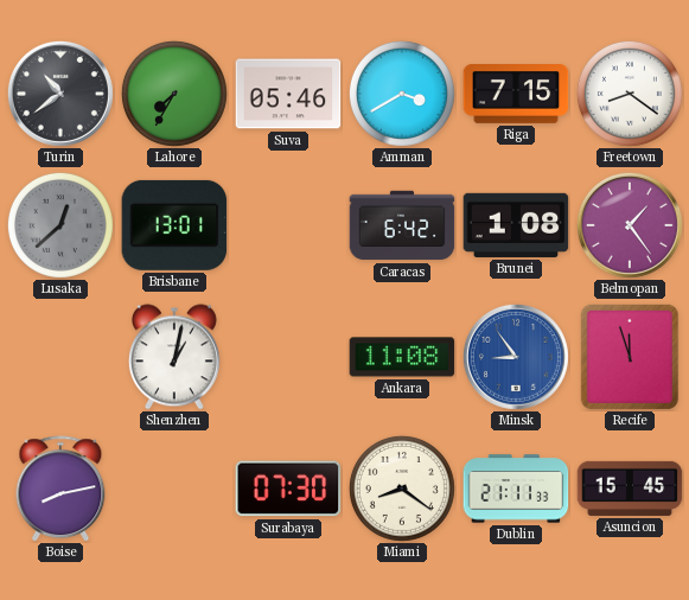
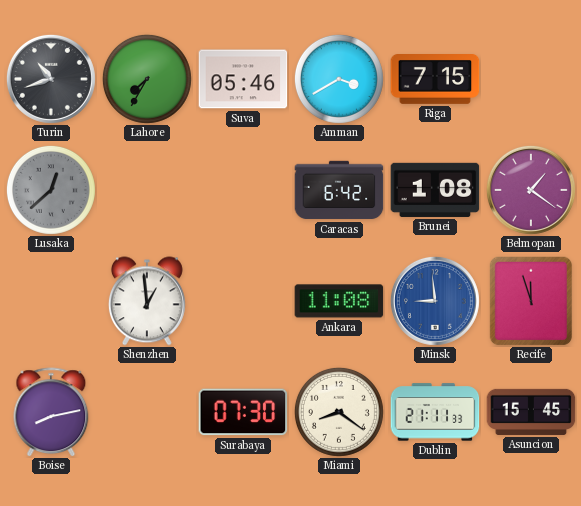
Turin: 10:39 -> 10:42
Freetown: 8:21 -> none
Brisbane: 13:01 -> none
Belmopan: 1:24 -> 1:21
Shenzhen: 1:02 -> 12:59
Minsk: 8:54 -> 8:59
